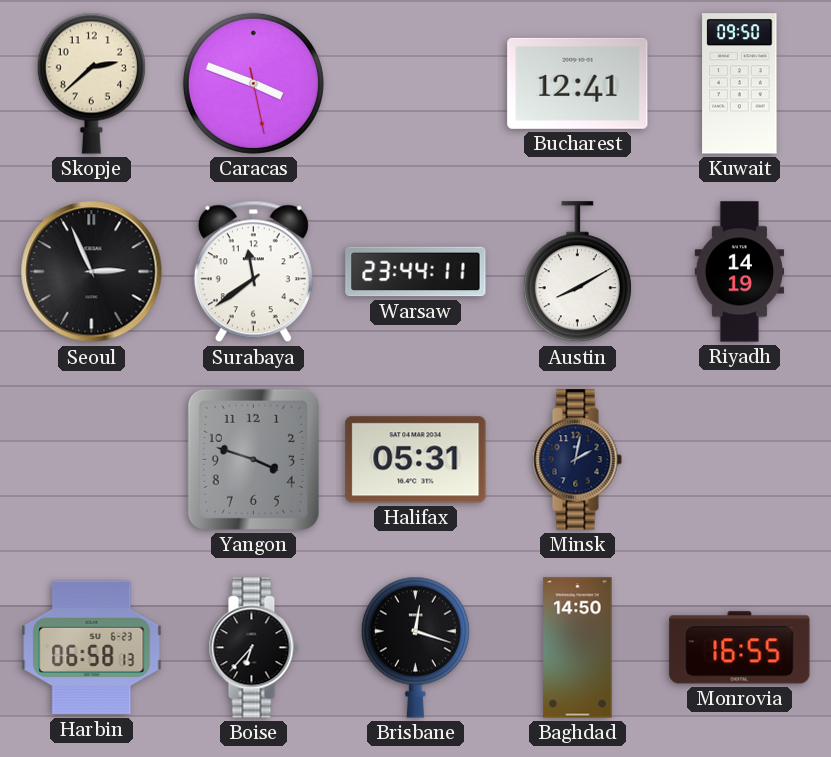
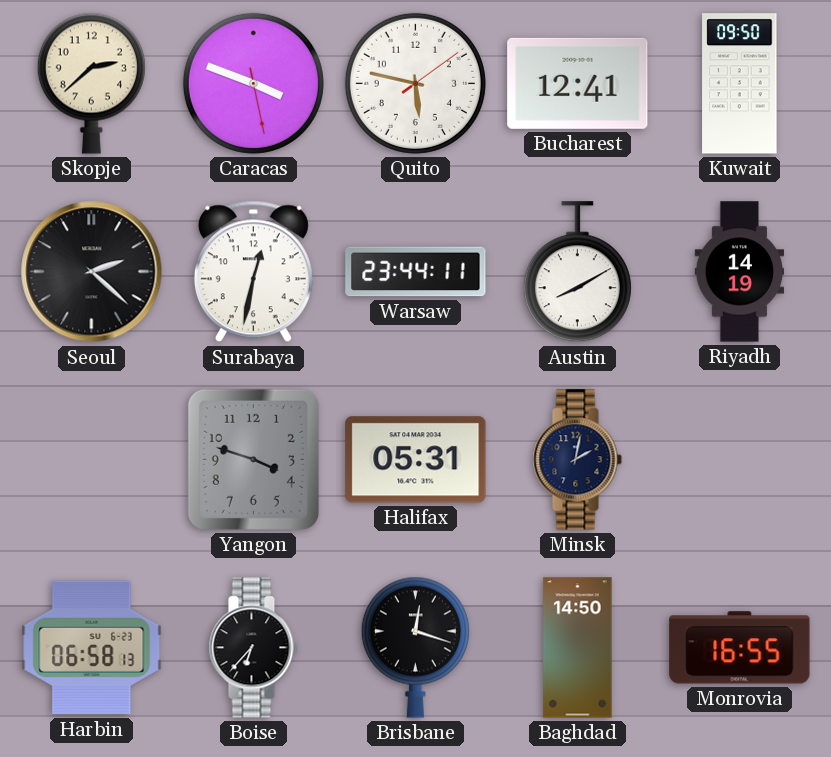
Quito: none -> 5:47
Seoul: 2:56 -> 2:22
Surabaya: 11:39 -> 12:32
